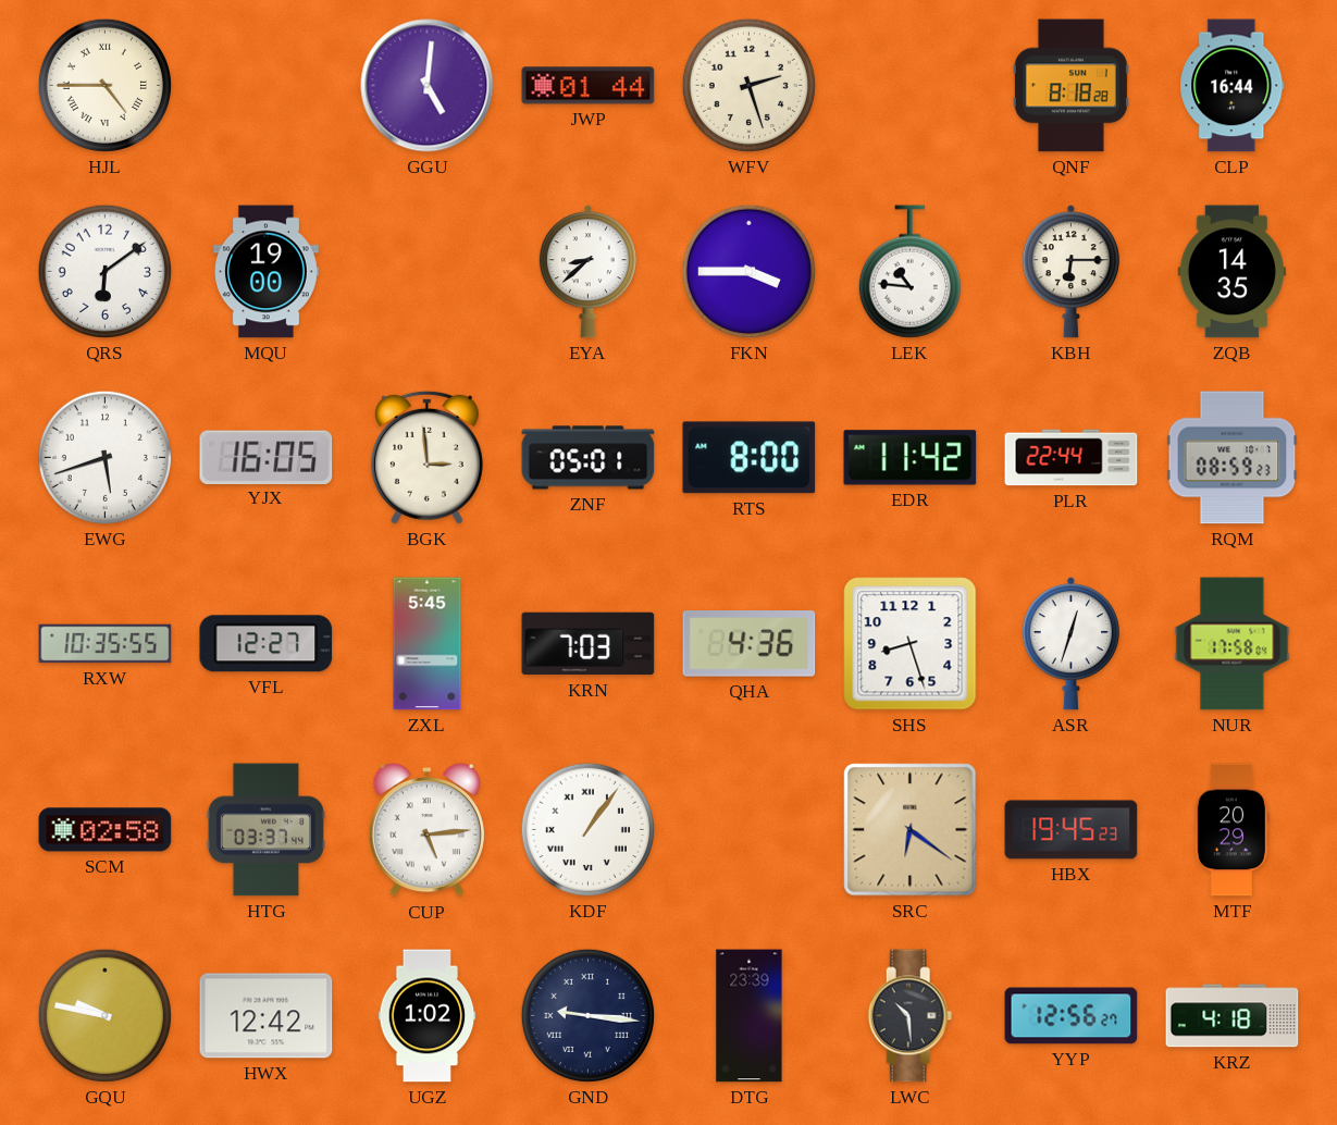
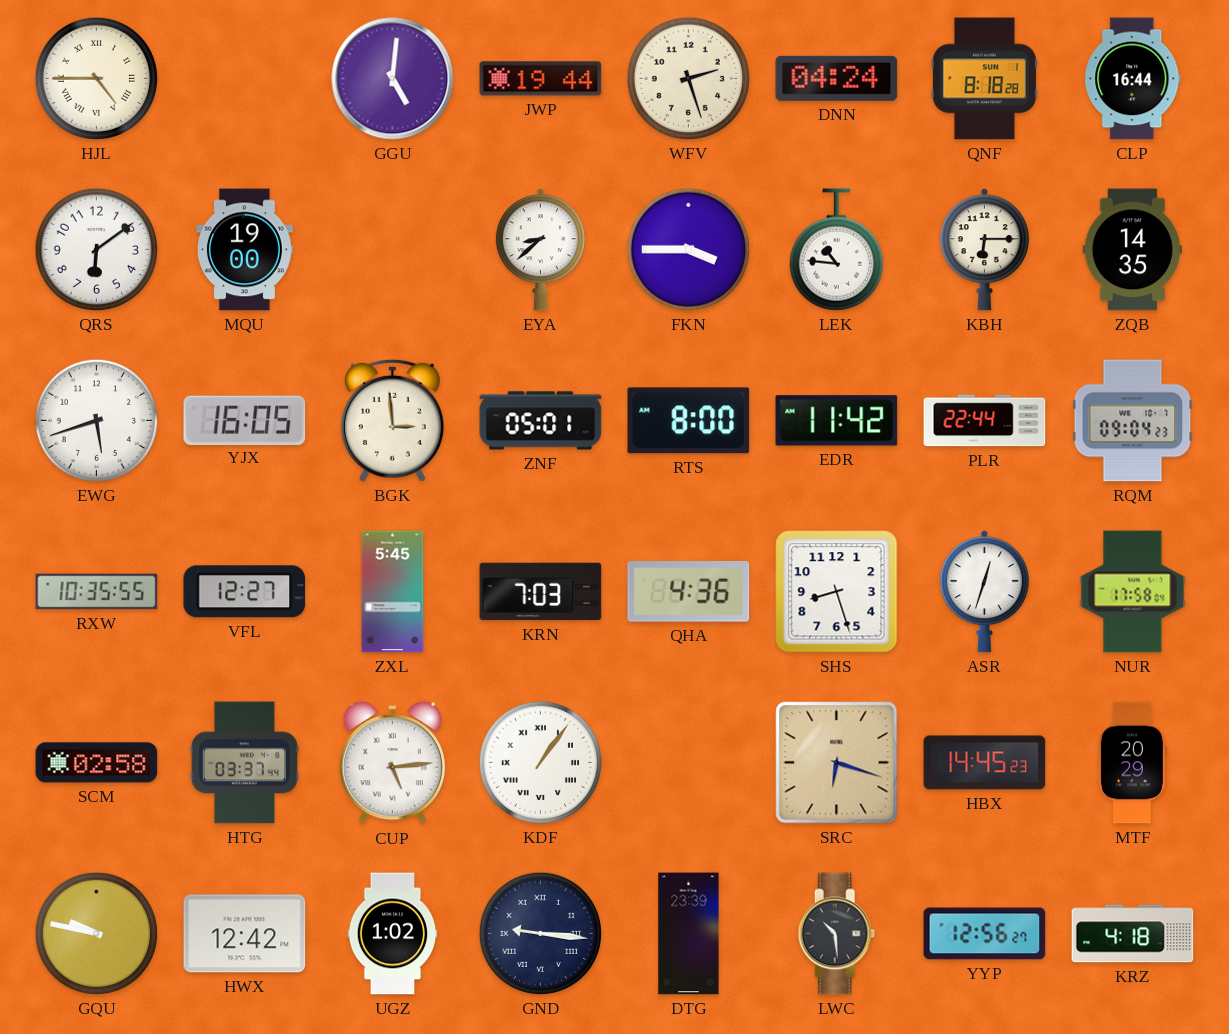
JWP: 01:44 -> 19:44
DNN: none -> 04:24
RQM: 08:59 -> 09:04
SRC: 6:21 -> 6:18
HBX: 19:45 -> 14:45
